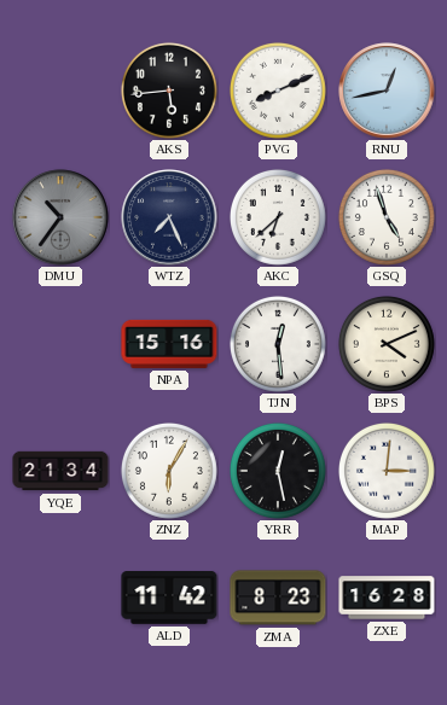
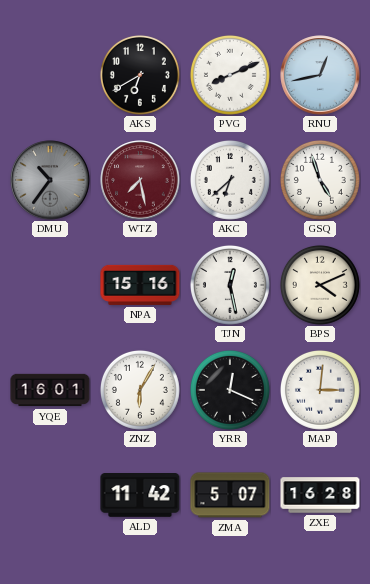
AKS: 5:44 -> 6:40
WTZ: 7:26 -> 7:28
WTZ dial: navy -> burgundy
TJN: 12:29 -> 12:28
YQE: 21:34 -> 16:01
YRR: 12:28 -> 12:19
ZMA: 8:23 -> 5:07
